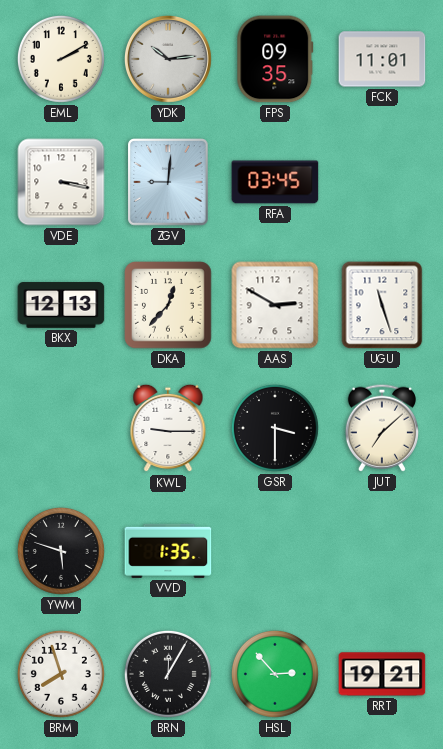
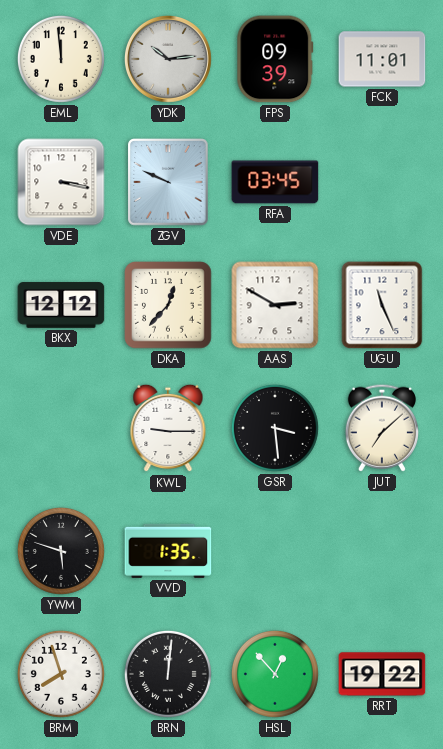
EML: 2:10 -> 11:59
FPS: 09:35 -> 09:39
ZGV: 9:01 -> 9:49
BKX: 12:13 -> 12:12
UGU: 11:27 -> 11:26
GSR: 3:30 -> 3:29
BRN: 12:05 -> 12:01
HSL: 2:53 -> 12:53
RRT: 19:21 -> 19:22
